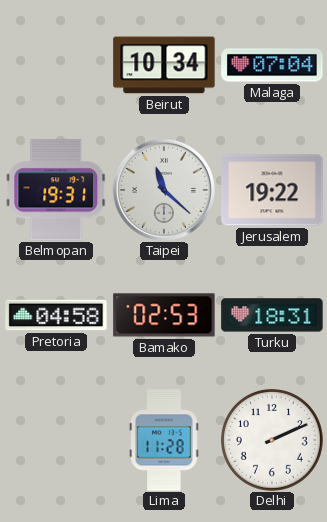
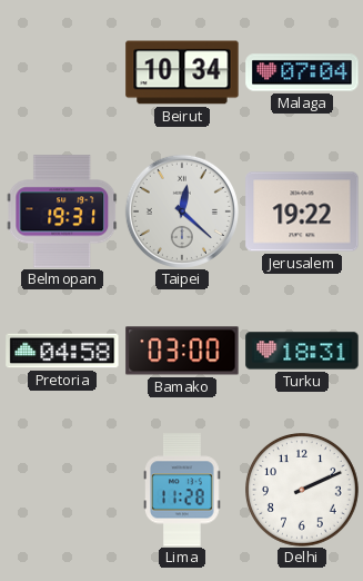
Taipei: 11:22 -> 12:22
Bamako: 02:53 -> 03:00
